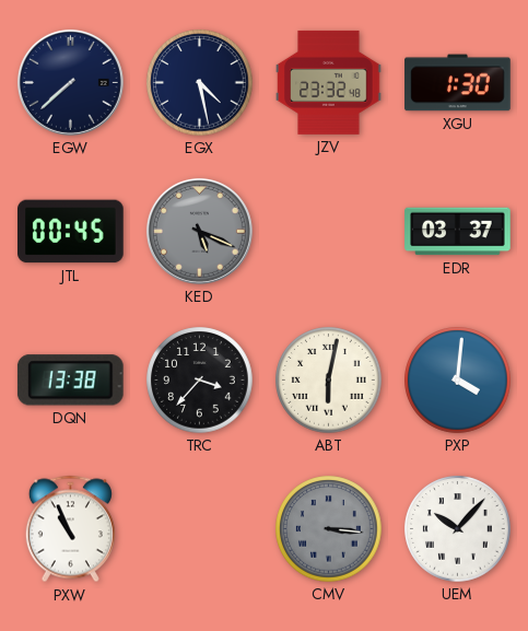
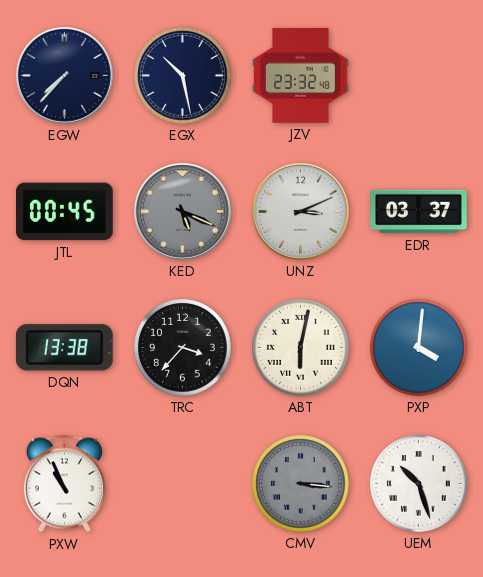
EGW: 7:38 -> 7:37
EGX: 4:28 -> 10:28
XGU: 1:30 -> none
UNZ: none -> 3:11
UEM: 10:07 -> 10:27
